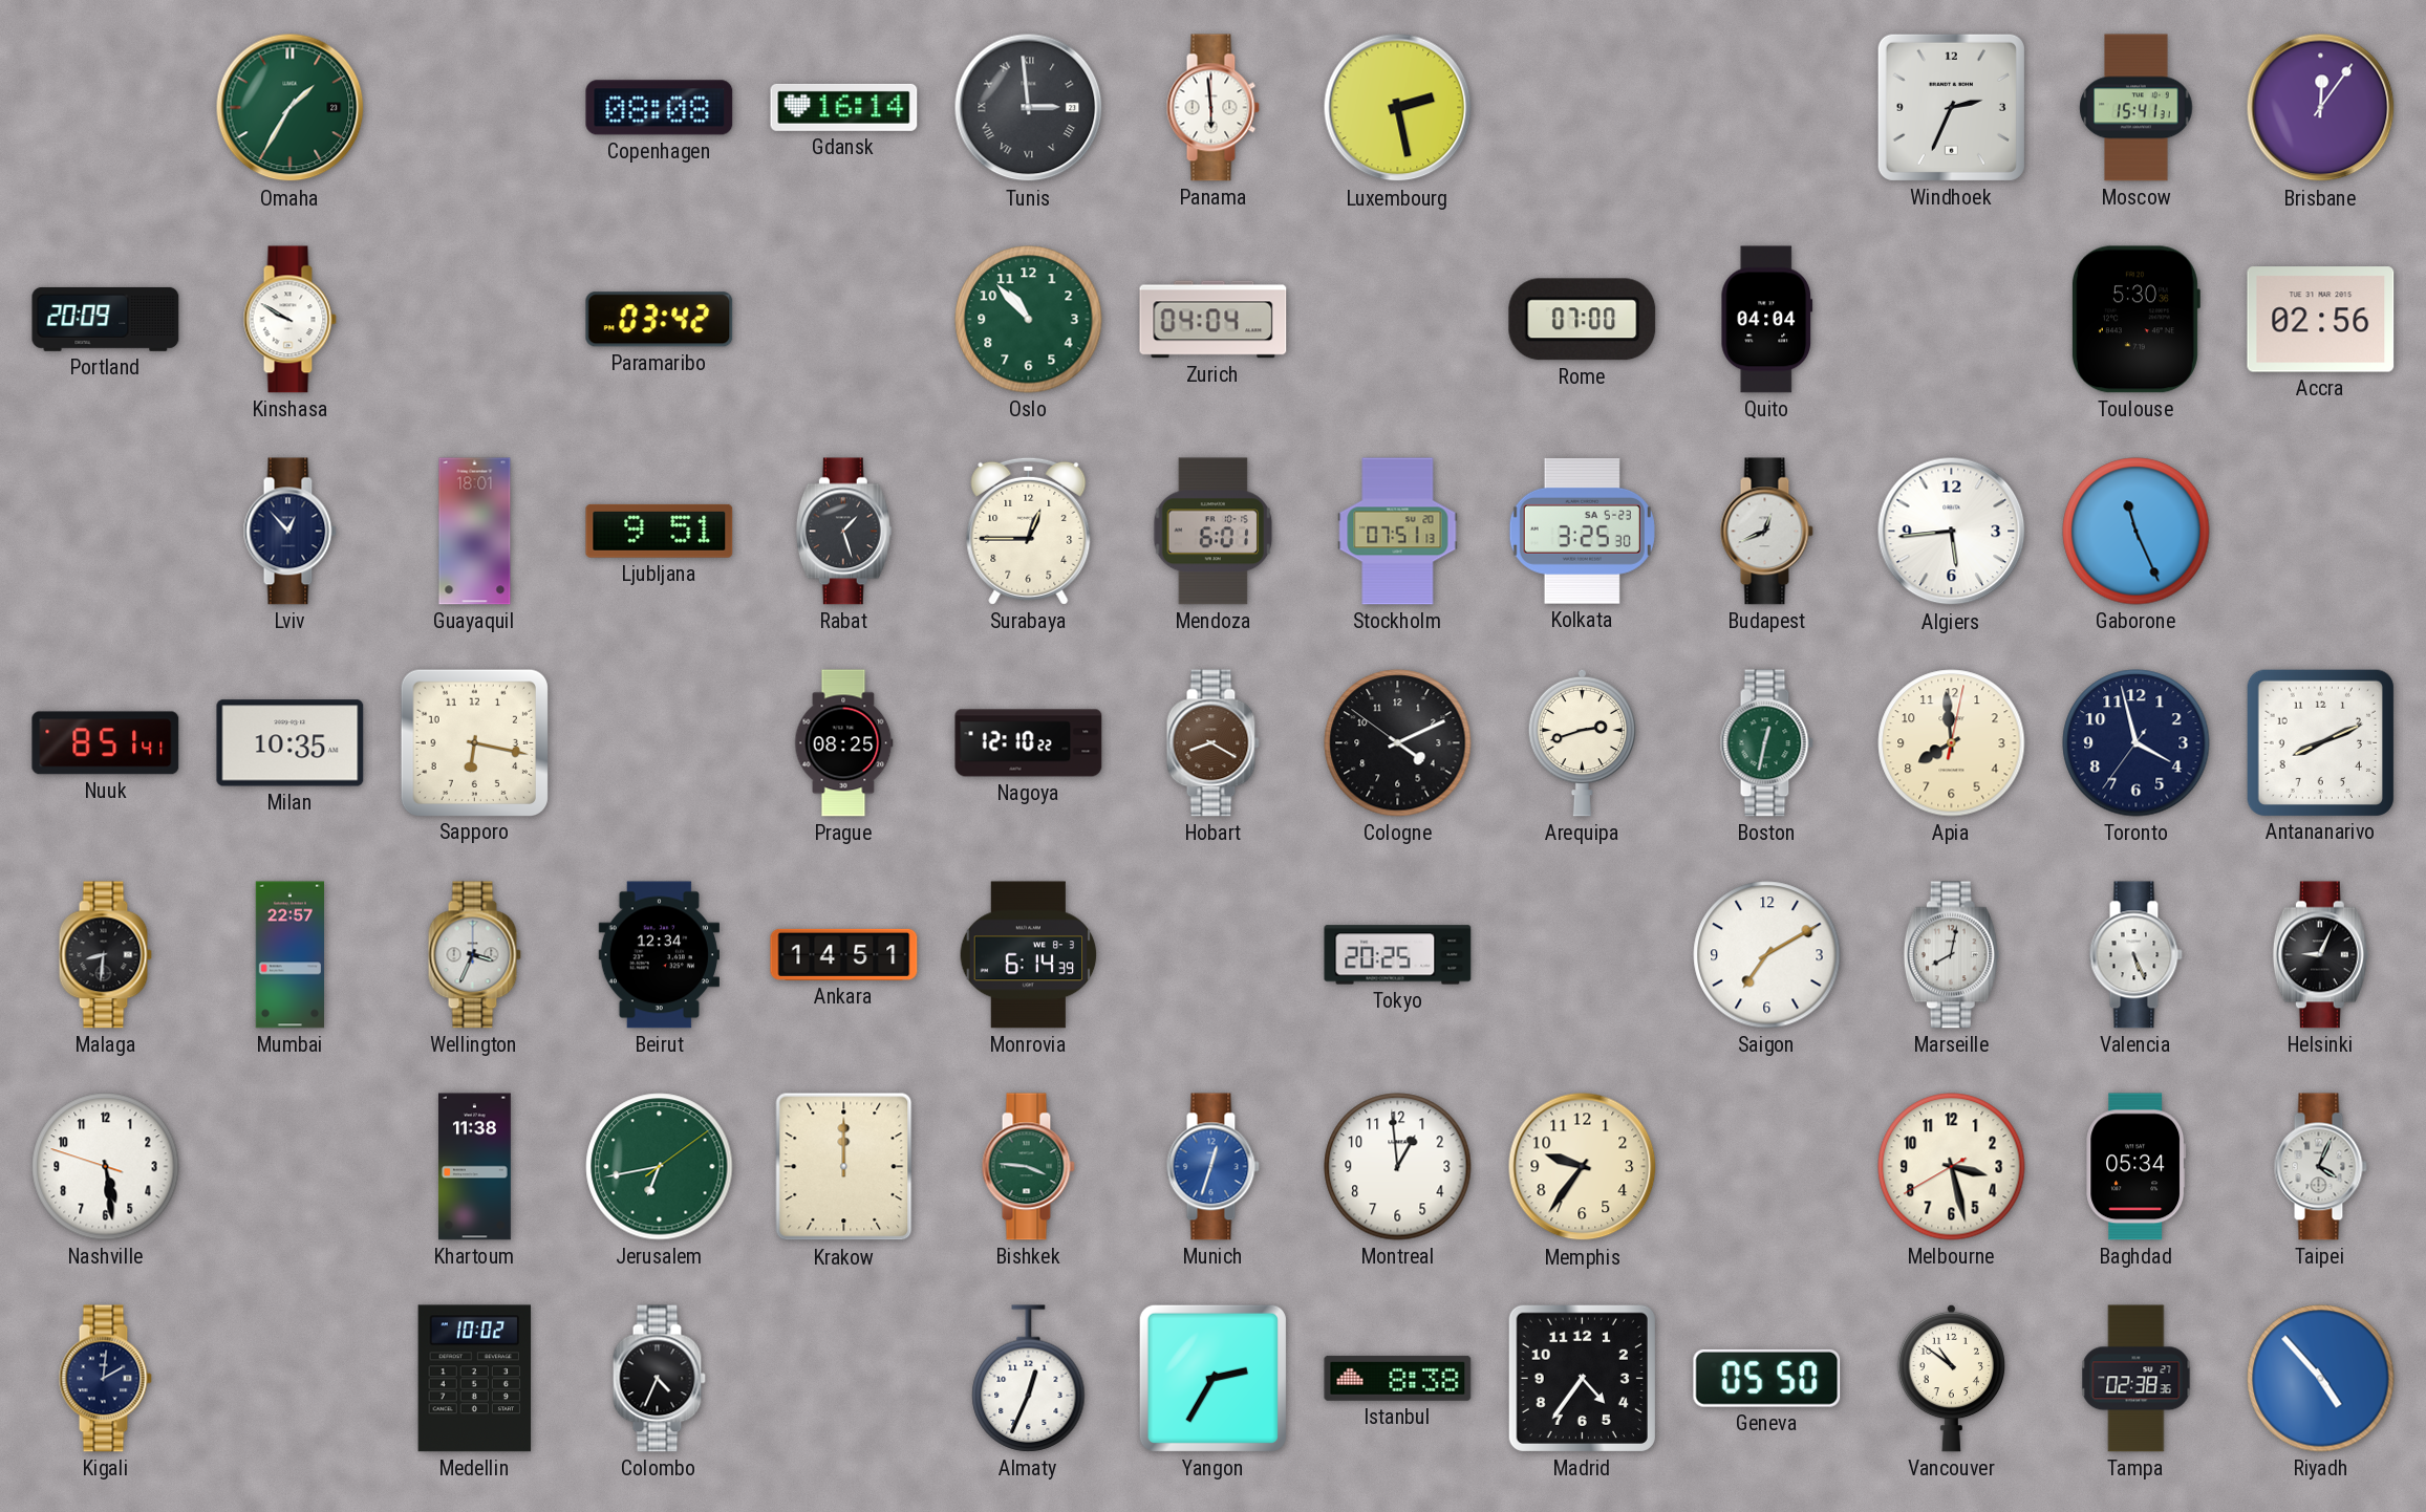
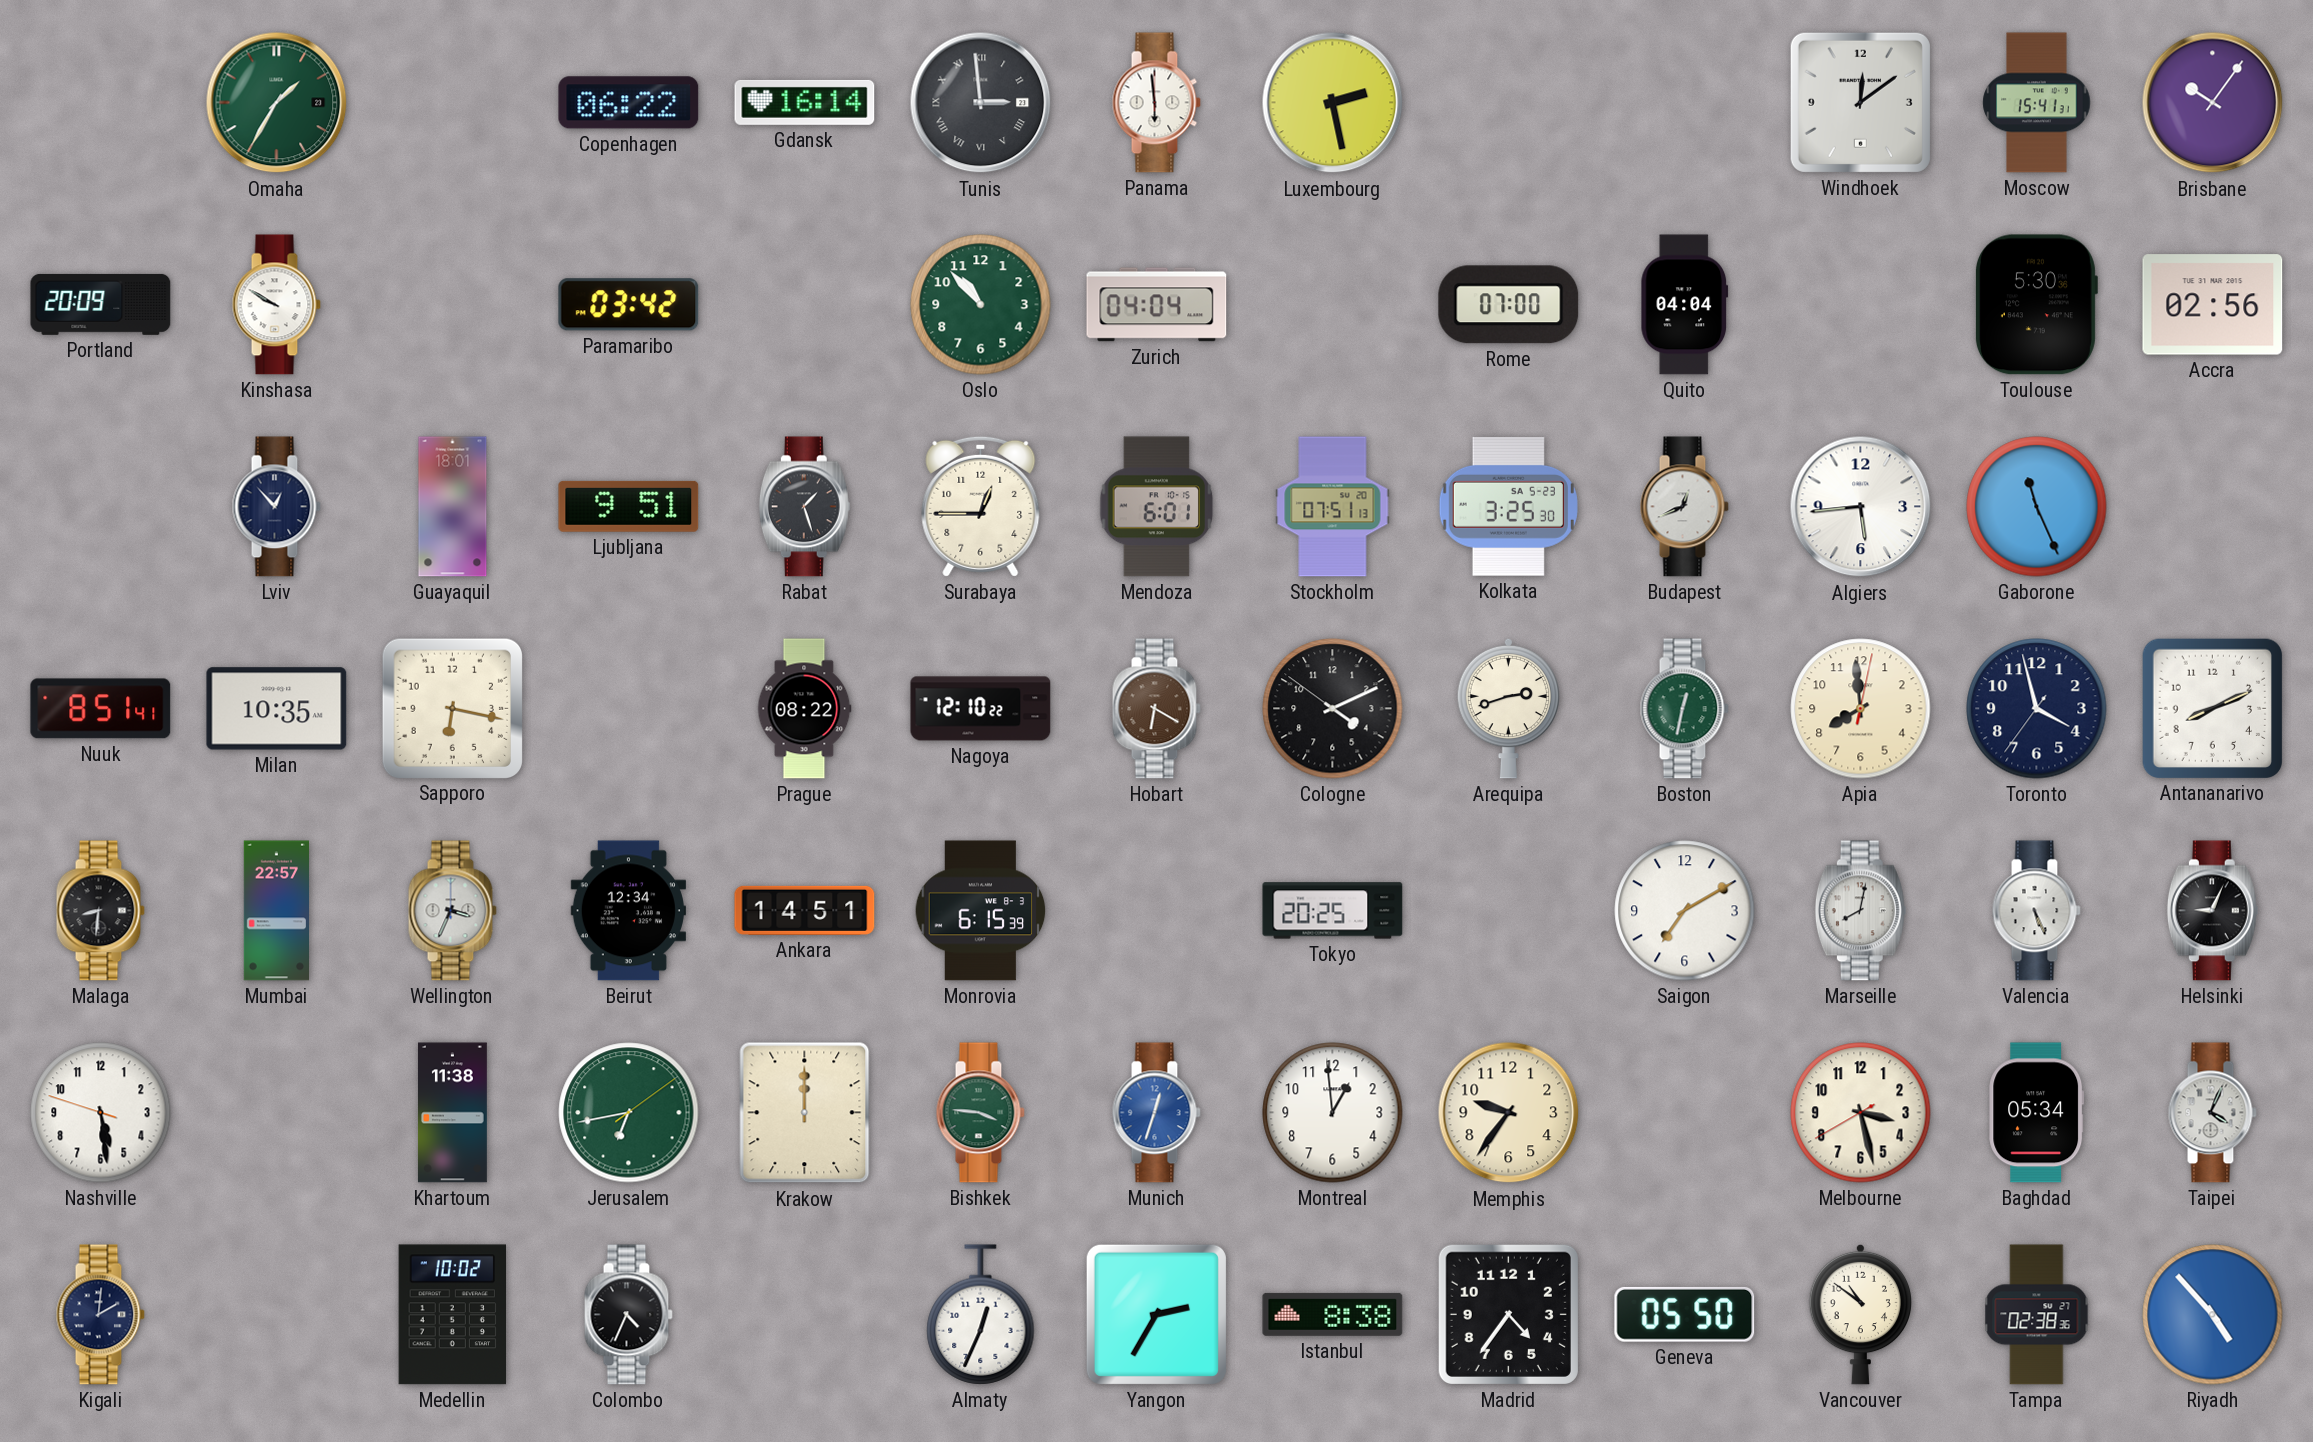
Copenhagen: 08:08 -> 06:22
Windhoek: 2:34 -> 12:09
Brisbane: 12:06 -> 10:06
Prague: 08:25 -> 08:22
Hobart: 8:20 -> 6:20
Monrovia: 6:14 -> 6:15
